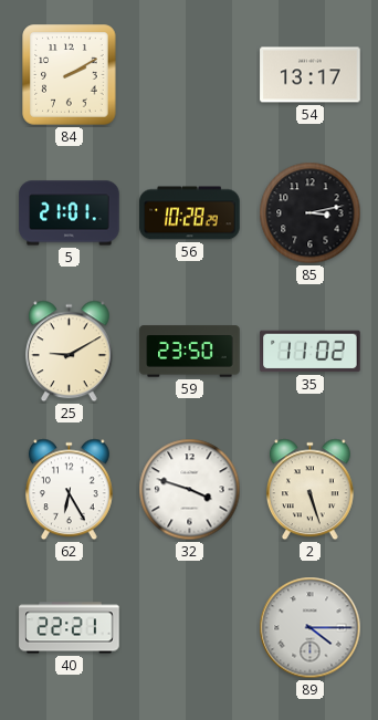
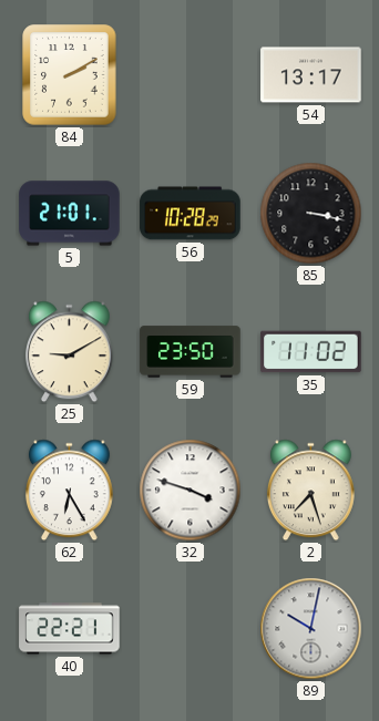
85: 3:13 -> 3:17
2: 5:27 -> 7:27
89: 4:15 -> 10:02
